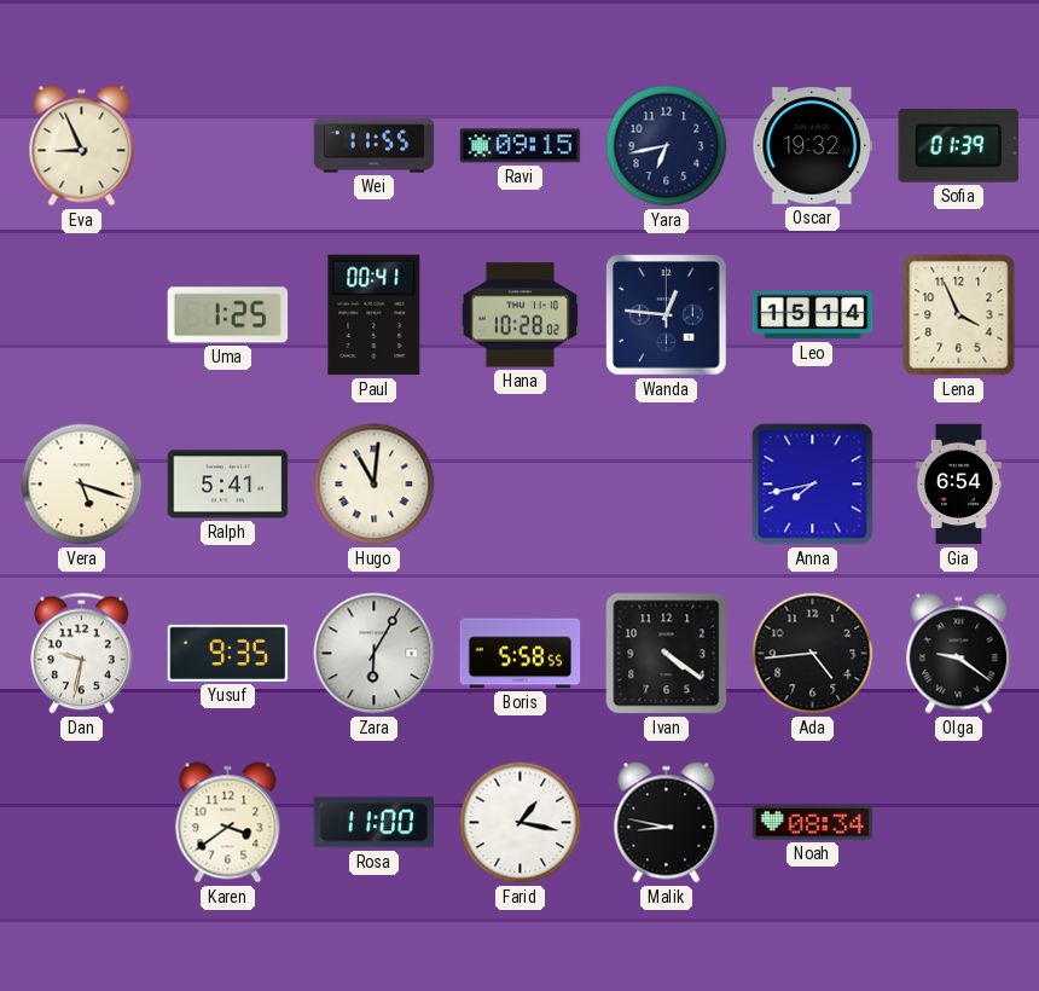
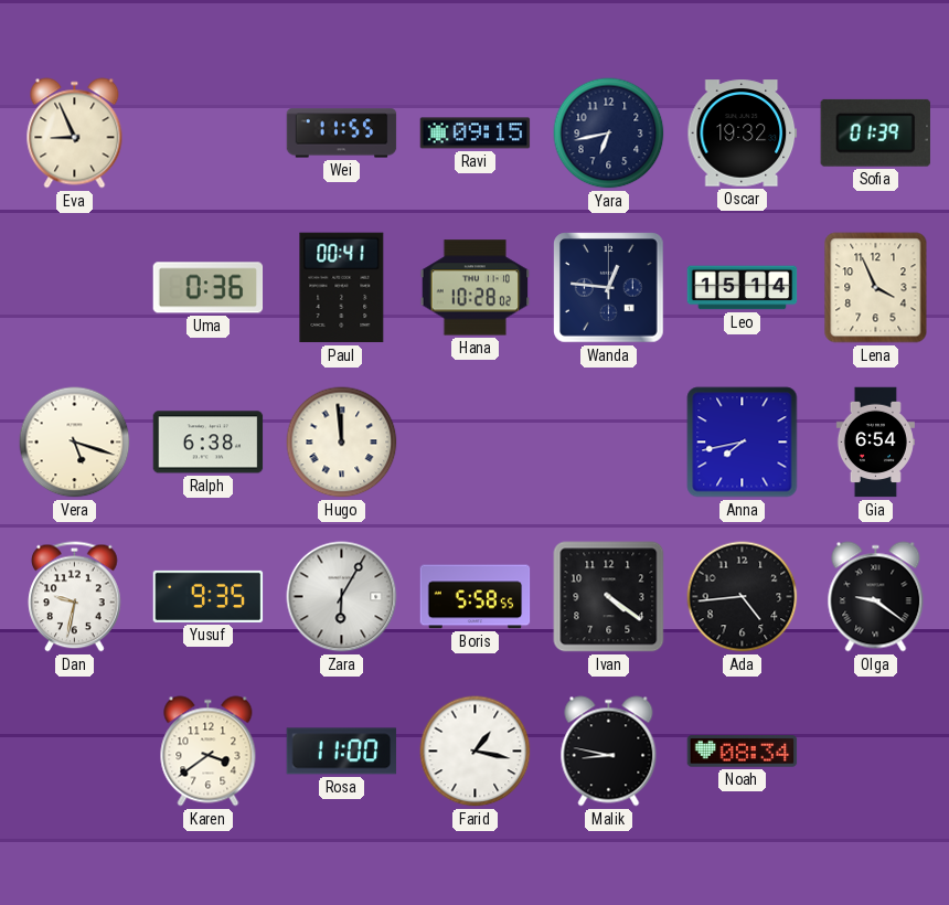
Uma: 1:25 -> 0:36
Ralph: 5:41 -> 6:38
Hugo: 11:01 -> 11:59
